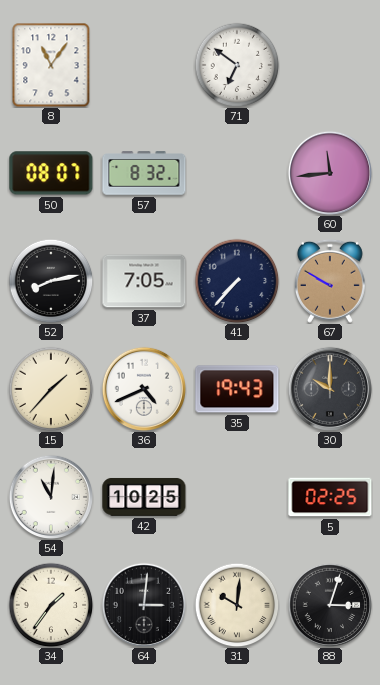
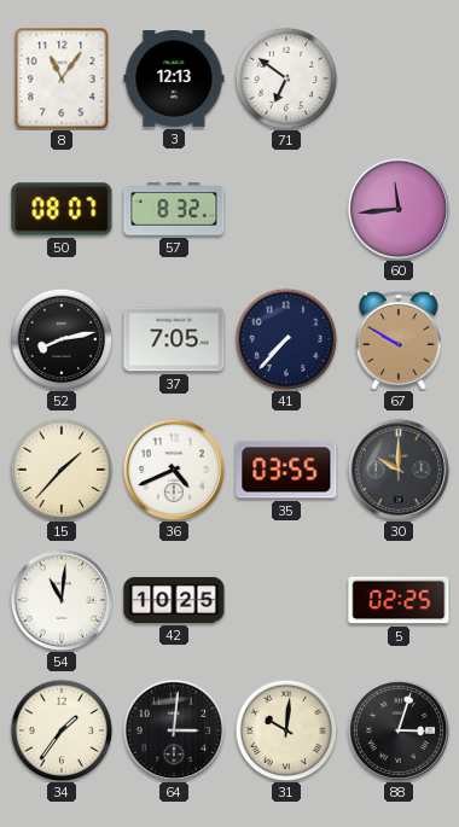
3: none -> 12:13
35: 19:43 -> 03:55
